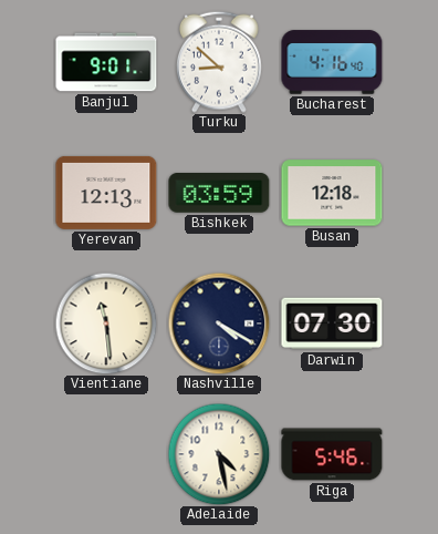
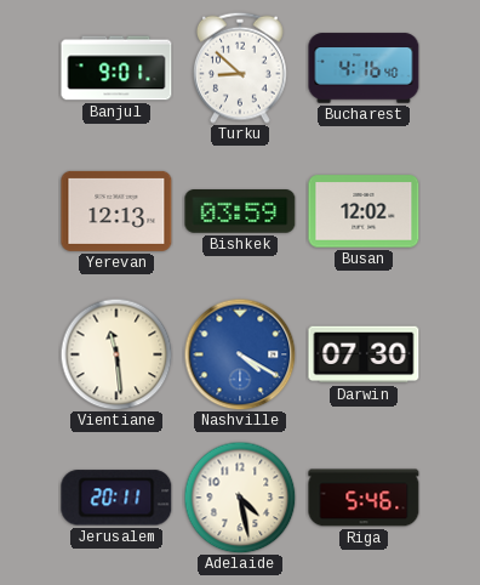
Busan: 12:18 -> 12:02
Nashville dial: navy -> blue
Jerusalem: none -> 20:11
